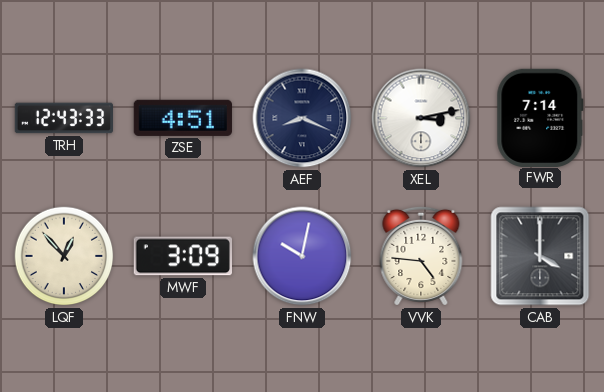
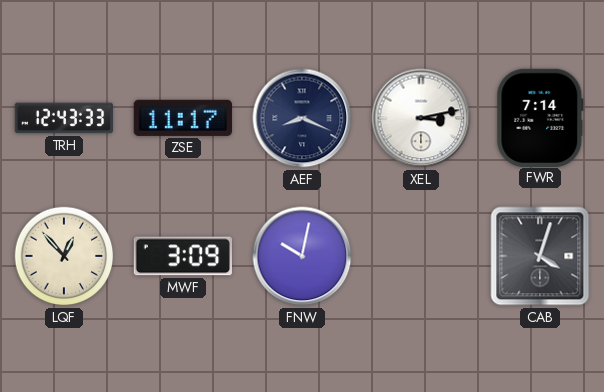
ZSE: 4:51 -> 11:17
VVK: 4:46 -> none
CAB: 4:00 -> 4:03
